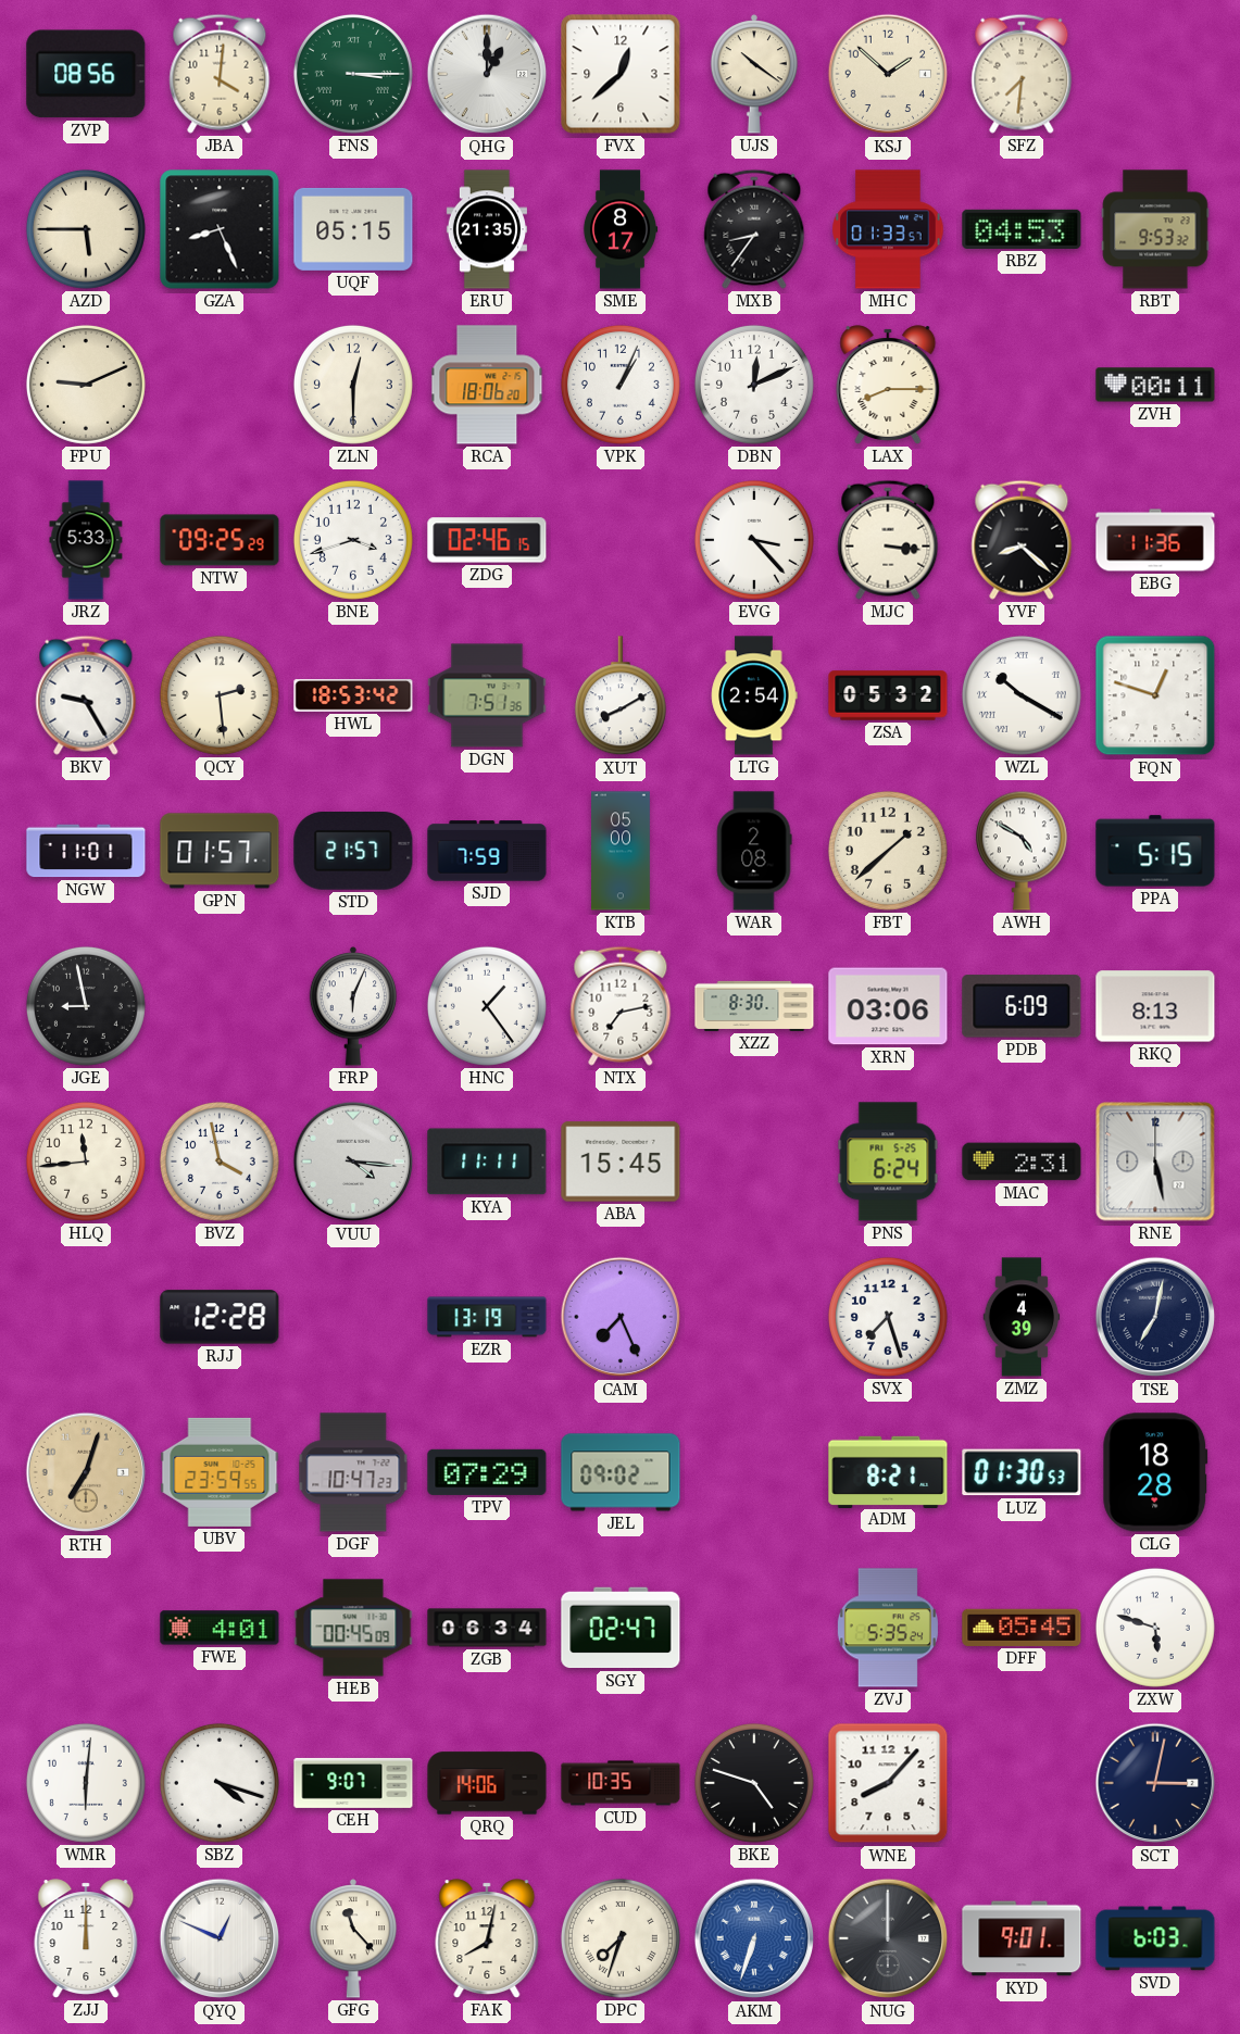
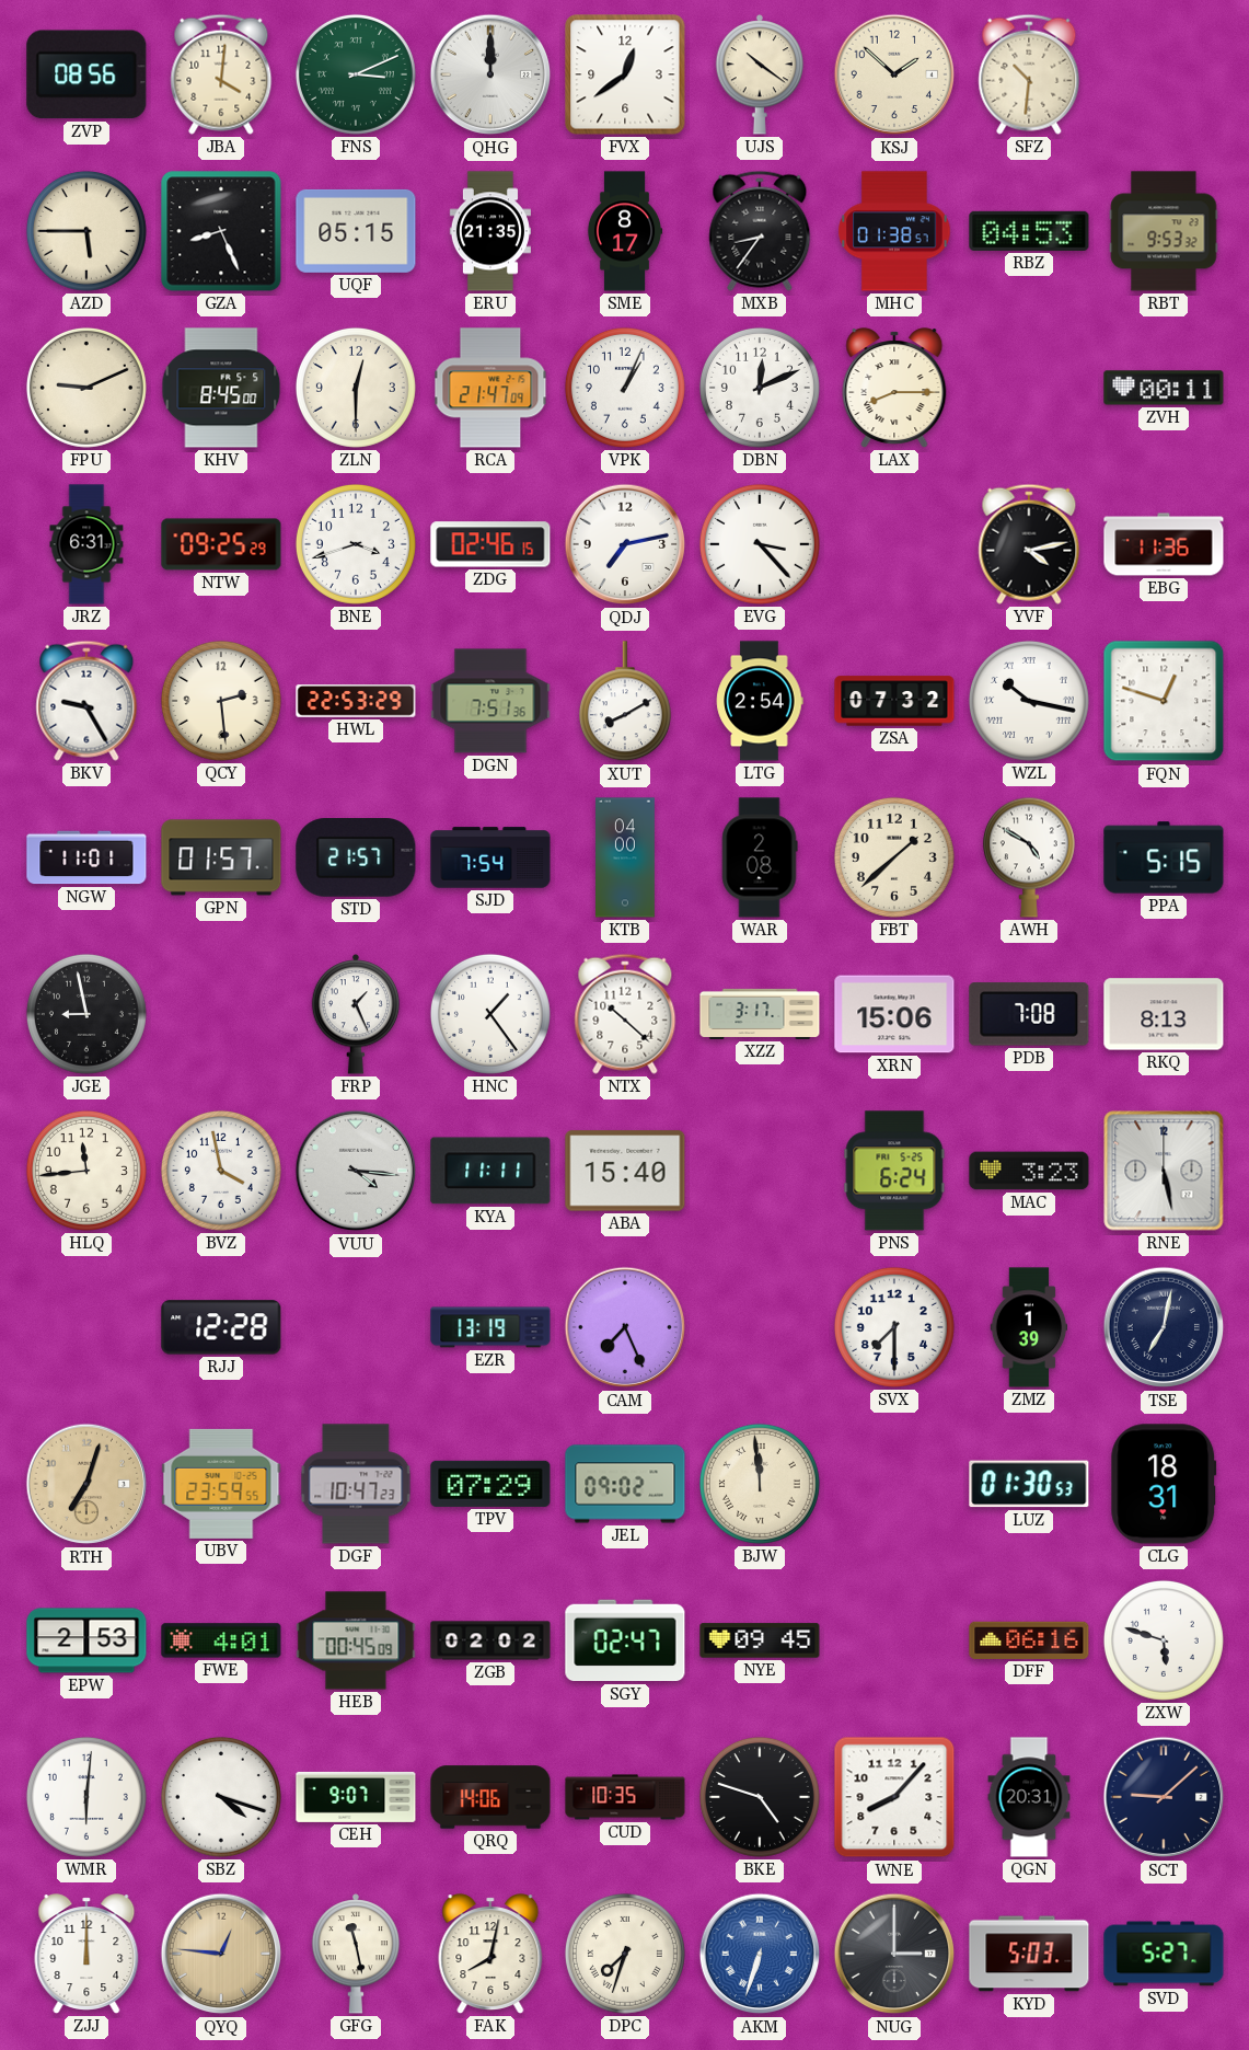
FNS: 3:15 -> 3:11
QHG: 1:00 -> 12:00
FVX: 12:38 -> 12:39
SFZ: 7:31 -> 10:31
MHC: 01:33 -> 01:38
KHV: none -> 8:45
RCA: 18:06 -> 21:47
JRZ: 5:33 -> 6:31
QDJ: none -> 7:13
MJC: 3:16 -> none
YVF: 8:22 -> 4:13
HWL: 18:53 -> 22:53
ZSA: 05:32 -> 07:32
WZL: 10:20 -> 10:17
SJD: 7:59 -> 7:54
KTB: 05:00 -> 04:00
FRP: 6:04 -> 1:26
NTX: 7:13 -> 10:22
XZZ: 8:30 -> 3:17
XRN: 03:06 -> 15:06
PDB: 6:09 -> 7:08
ABA: 15:45 -> 15:40
MAC: 2:31 -> 3:23
SVX: 7:27 -> 7:30
ZMZ: 4:39 -> 1:39
BJW: none -> 11:59
ADM: 8:21 -> none
CLG: 18:28 -> 18:31
EPW: none -> 2:53
ZGB: 06:34 -> 02:02
NYE: none -> 09:45
ZVJ: 5:35 -> none
DFF: 05:45 -> 06:16
QGN: none -> 20:31
SCT: 3:02 -> 9:08
QYQ: 12:49 -> 12:46
QYQ dial: white -> champagne
GFG: 11:23 -> 11:28
NUG: 12:00 -> 3:00
KYD: 9:01 -> 5:03
SVD: 6:03 -> 5:27
